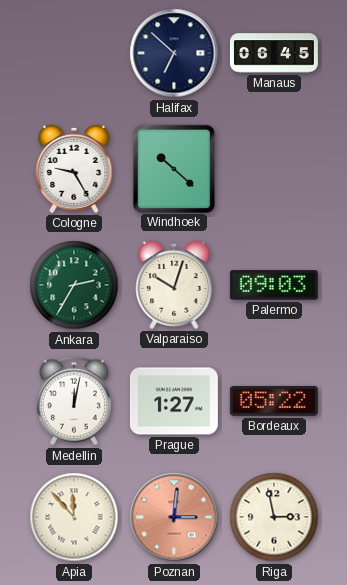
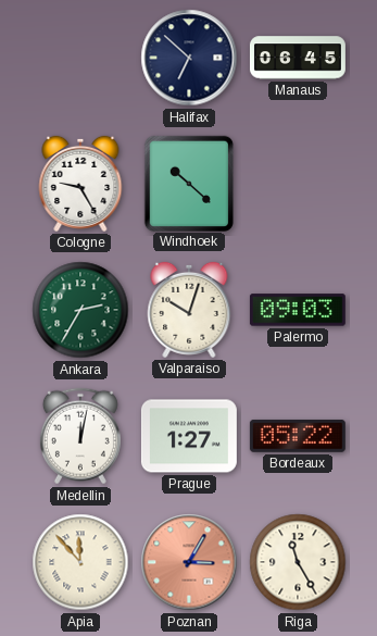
Poznan: 3:01 -> 3:05
Riga: 2:58 -> 11:25
